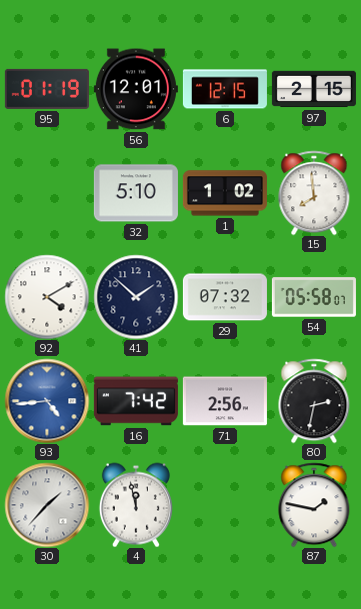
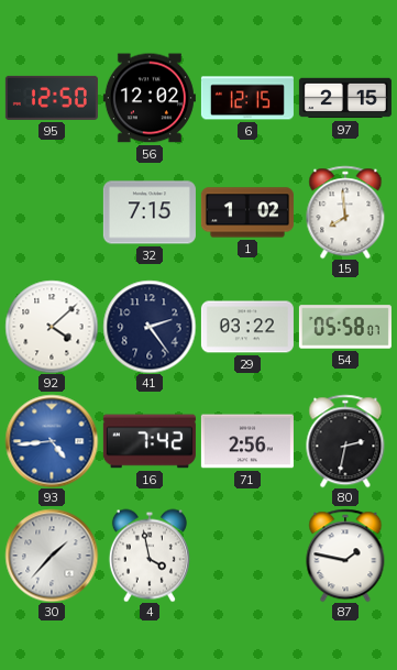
95: 01:19 -> 12:50
56: 12:01 -> 12:02
32: 5:10 -> 7:15
92: 4:10 -> 4:08
41: 1:52 -> 2:24
29: 07:32 -> 03:22
4: 11:58 -> 3:58
